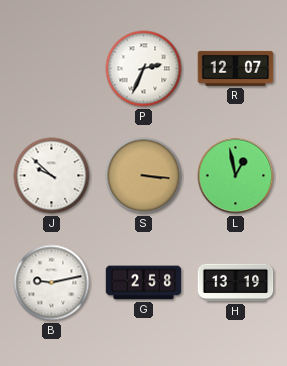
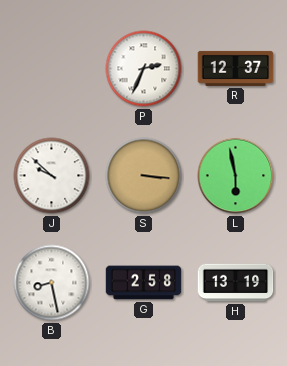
R: 12:07 -> 12:37
L: 12:58 -> 5:58
B: 9:13 -> 8:28
